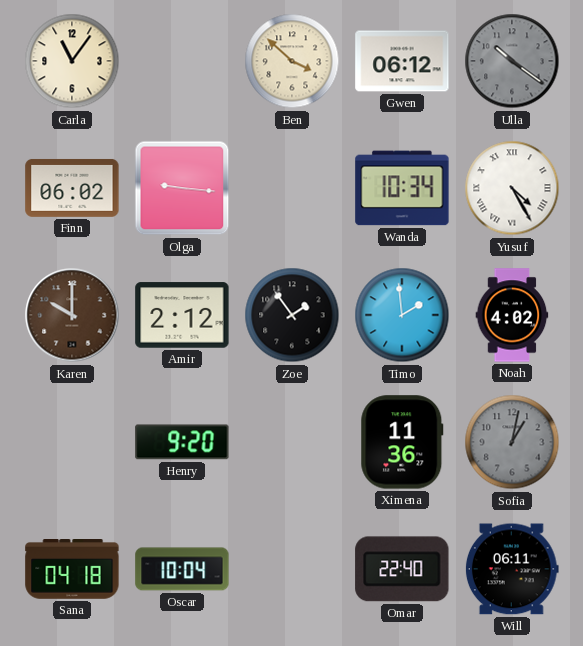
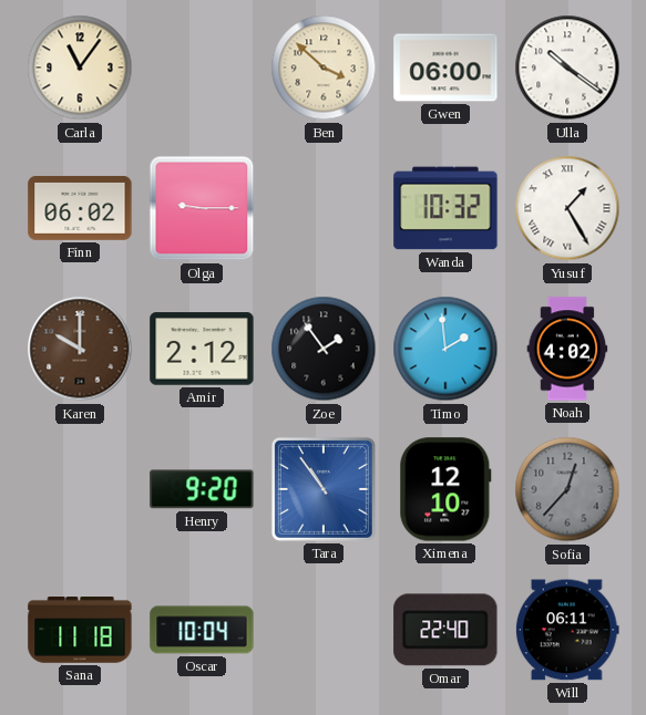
Gwen: 06:12 -> 06:00
Ulla dial: grey -> white
Olga: 9:16 -> 9:15
Wanda: 10:34 -> 10:32
Yusuf: 4:25 -> 1:25
Tara: none -> 10:54
Ximena: 11:36 -> 12:10
Sofia: 1:02 -> 12:37
Sana: 04:18 -> 11:18
